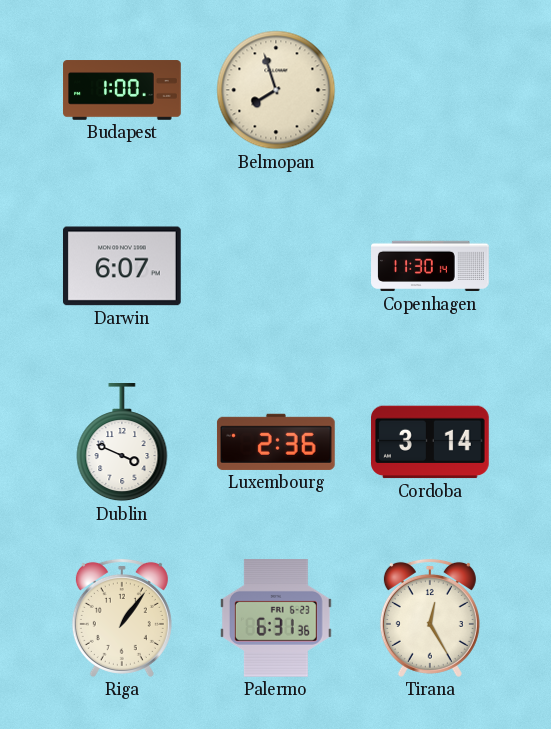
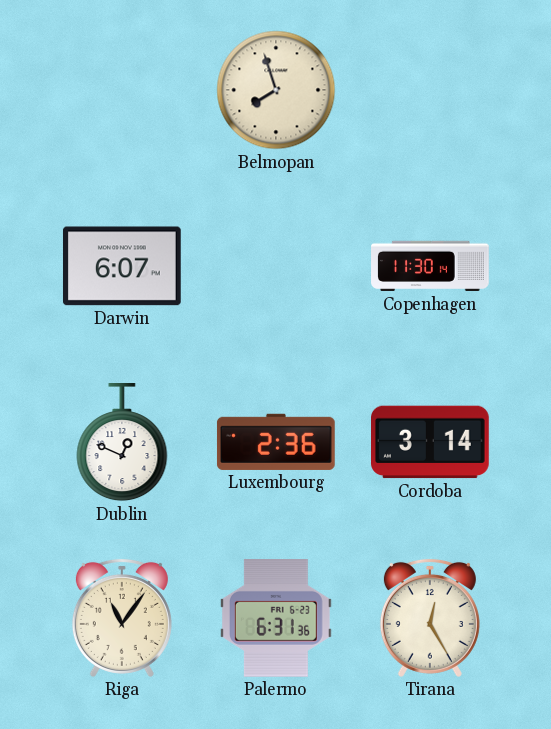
Budapest: 1:00 -> none
Dublin: 3:49 -> 12:49
Riga: 1:06 -> 11:06
